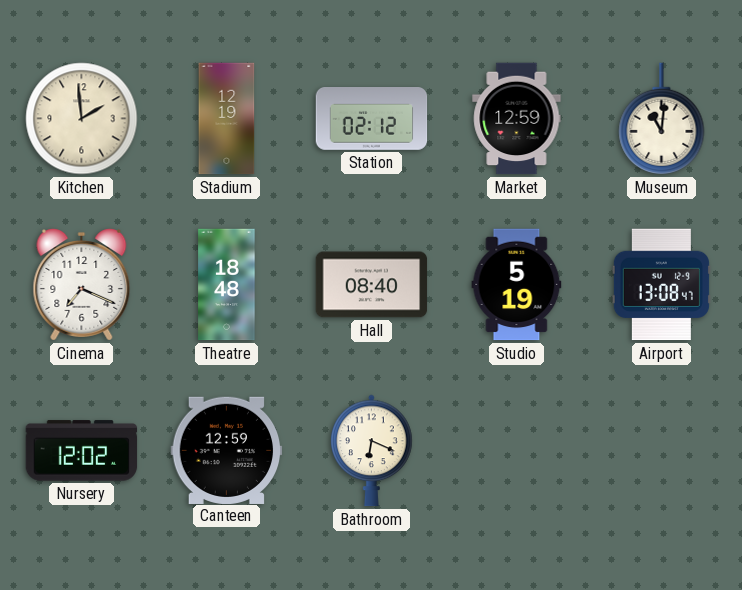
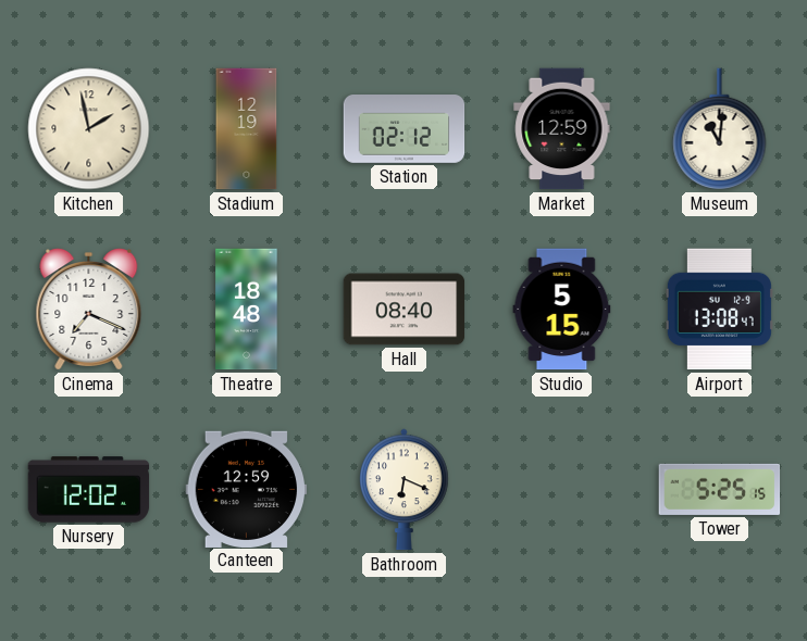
Kitchen: 1:59 -> 1:58
Studio: 5:19 -> 5:15
Tower: none -> 5:25
